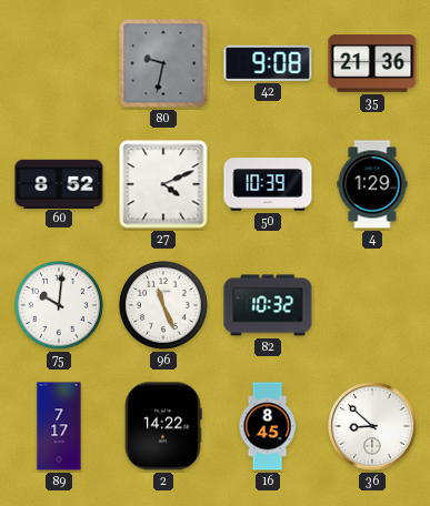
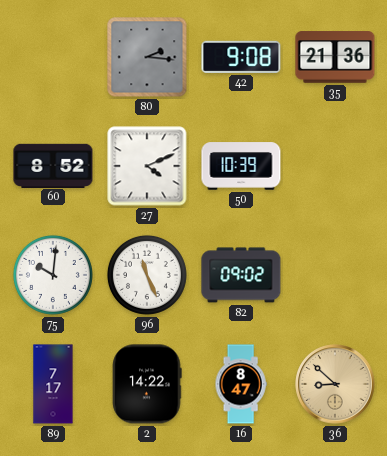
80: 9:32 -> 2:16
4: 1:29 -> none
82: 10:32 -> 09:02
16: 8:45 -> 8:47
36 dial: white -> champagne
